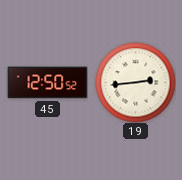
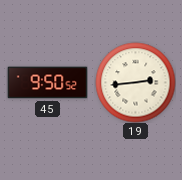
45: 12:50 -> 9:50
